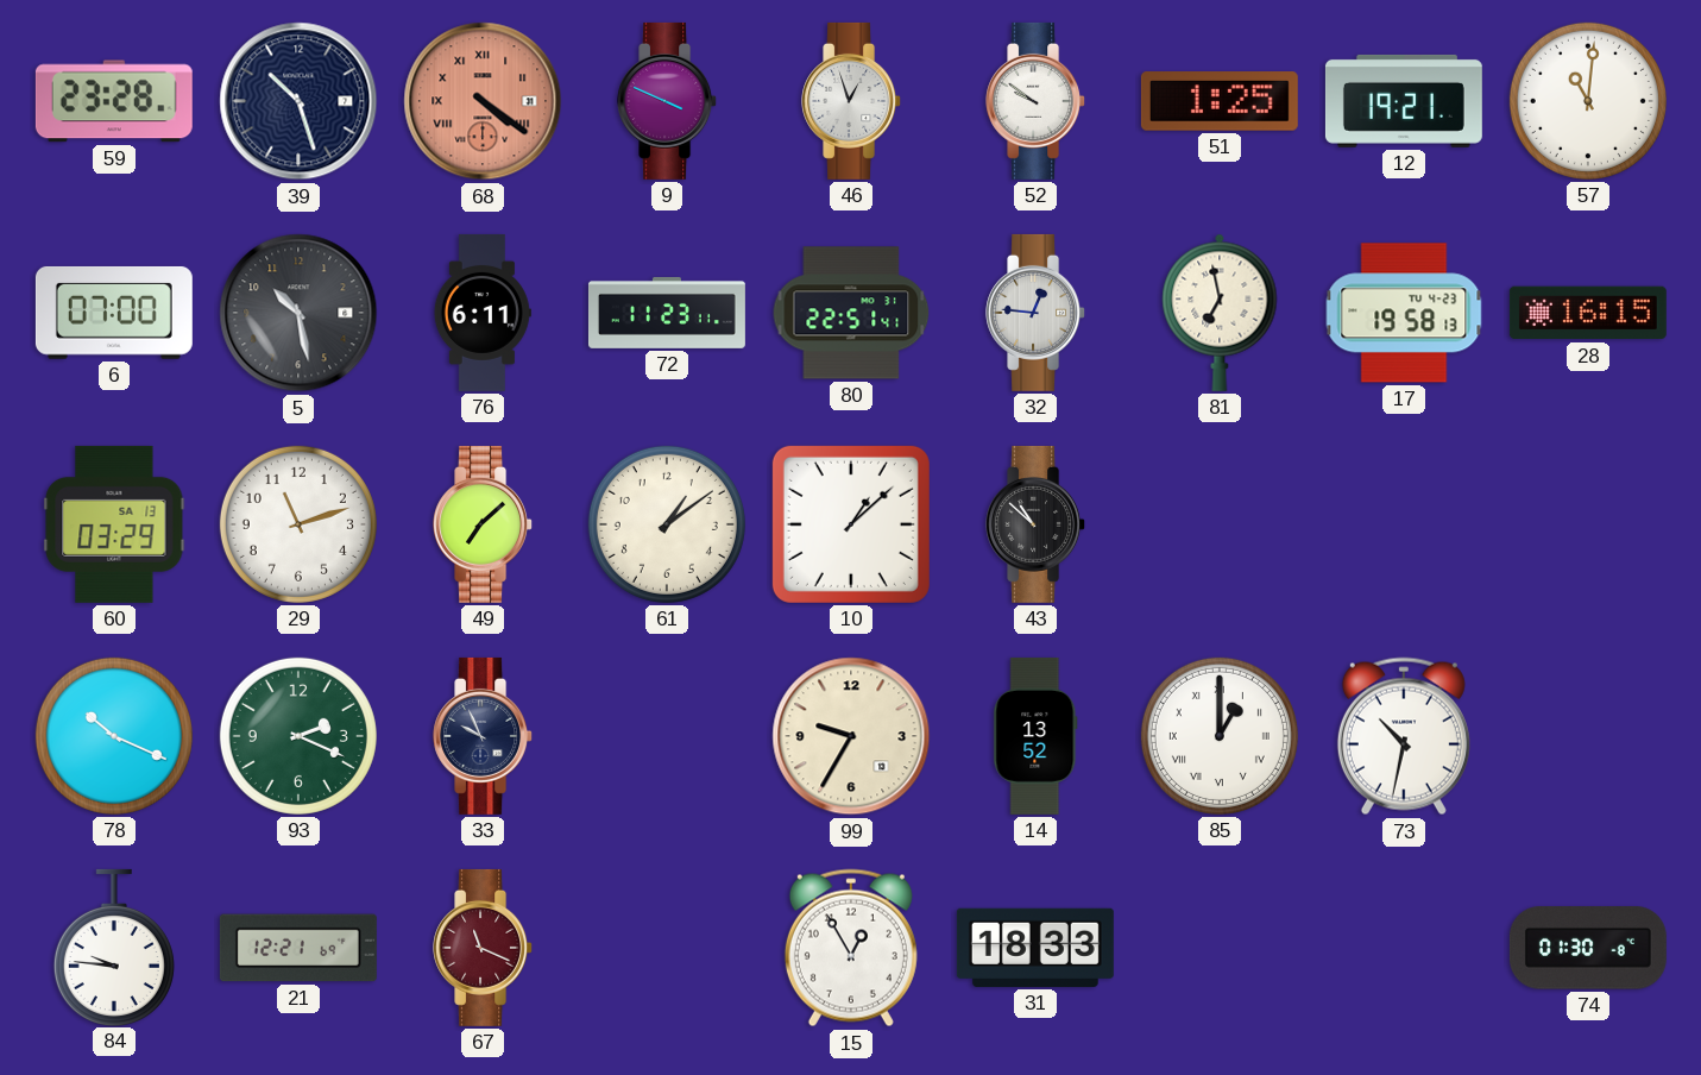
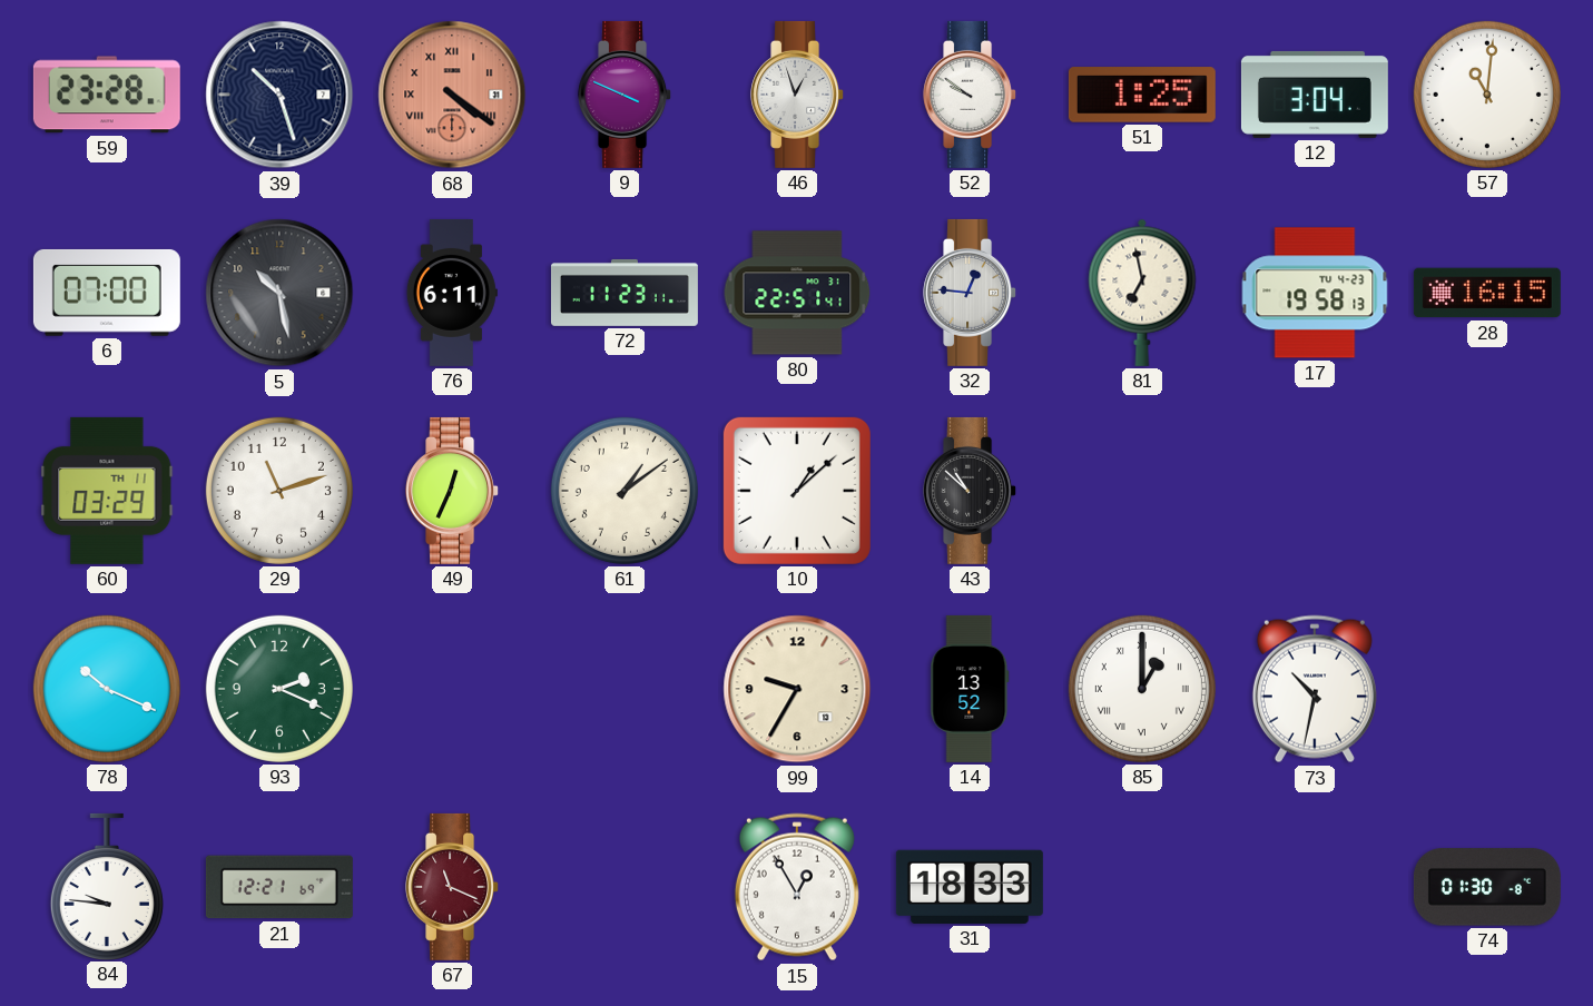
12: 19:21 -> 3:04
60 date: SA 13 -> TH 11
49: 7:08 -> 12:34
33: 9:56 -> none
